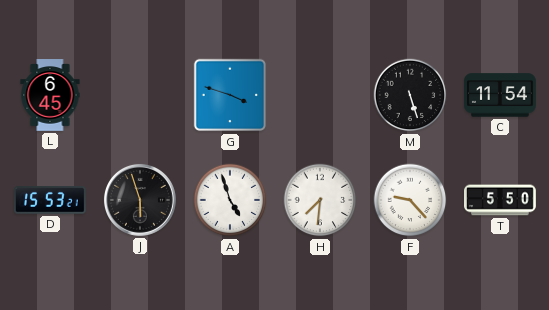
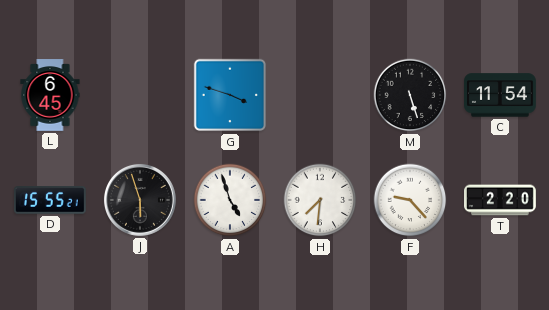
D: 15:53 -> 15:55
T: 5:50 -> 2:20
